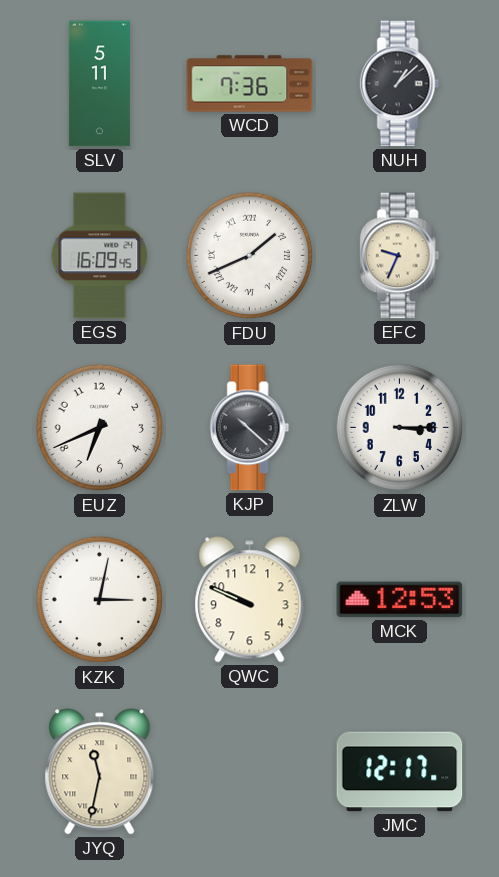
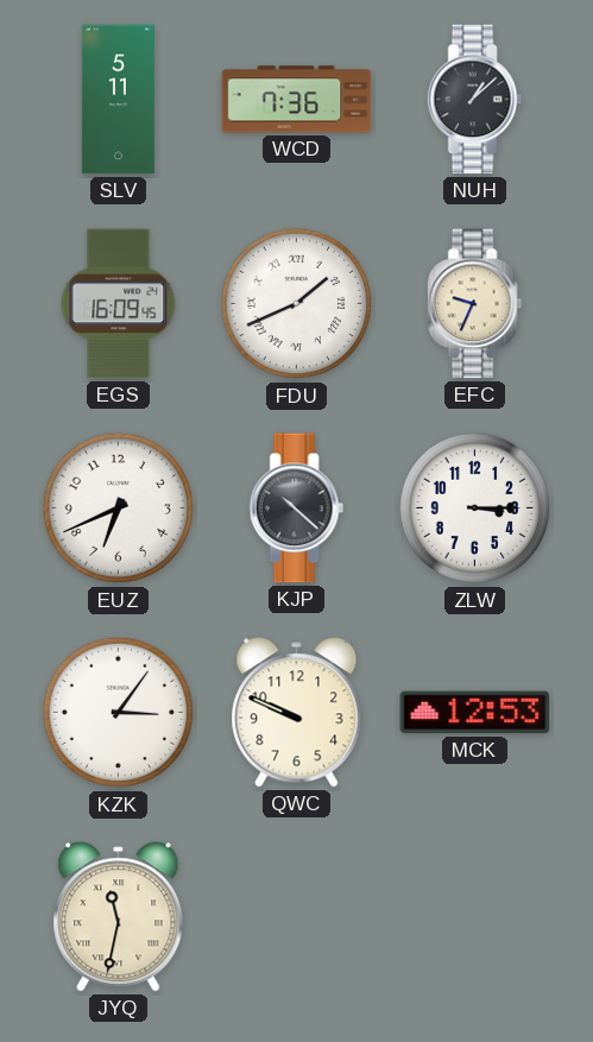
KZK: 3:02 -> 3:06
JMC: 12:17 -> none
